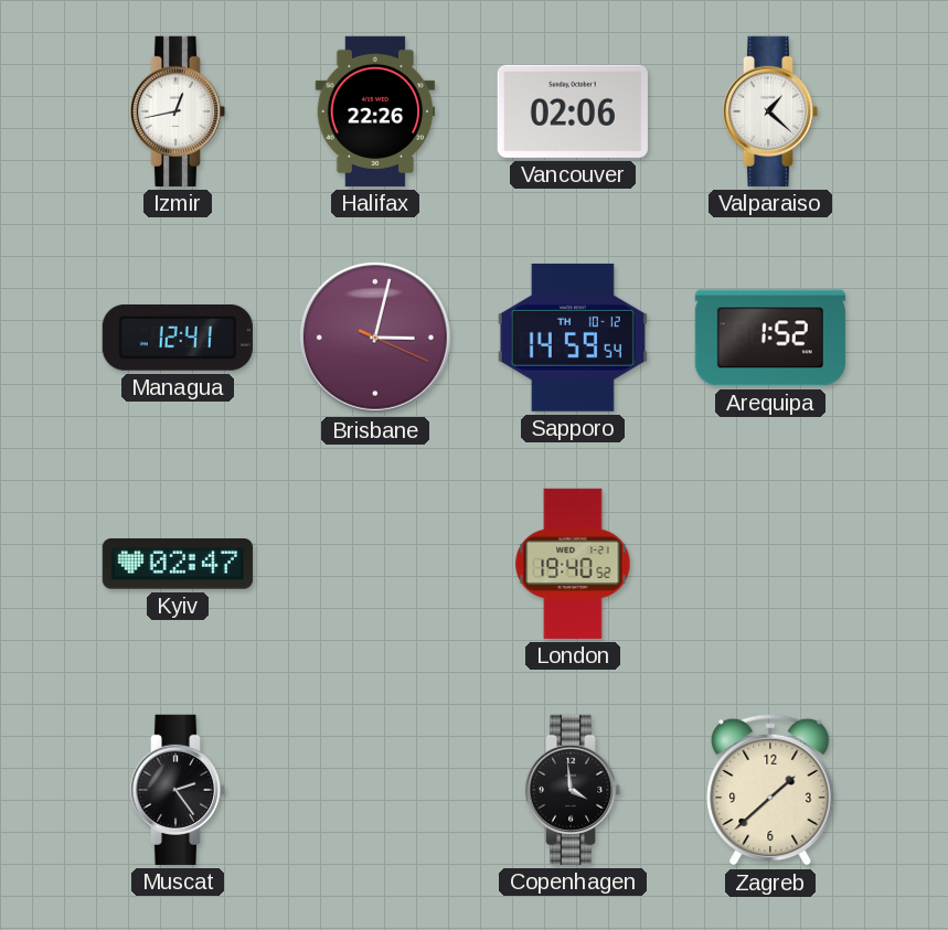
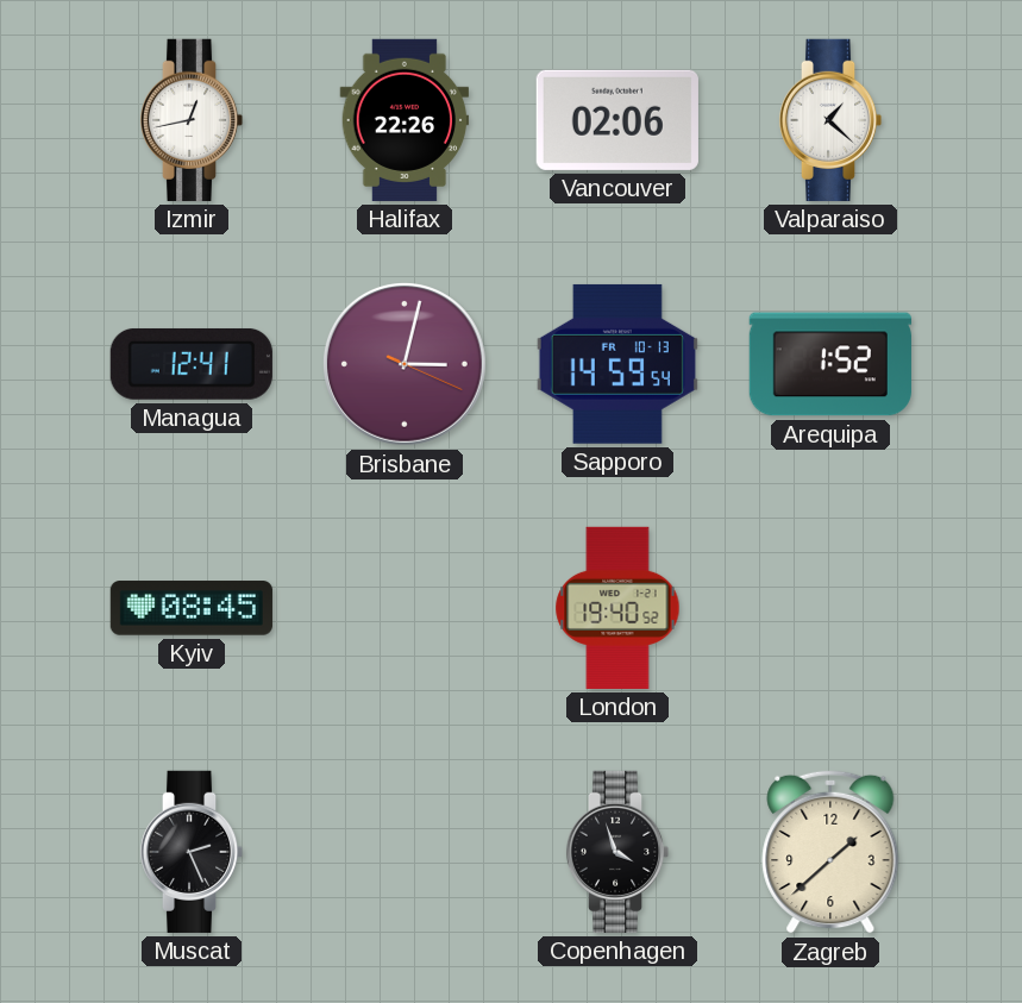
Sapporo date: TH 10-12 -> FR 10-13
Kyiv: 02:47 -> 08:45
Muscat: 2:24 -> 2:26
Copenhagen: 3:59 -> 3:57
